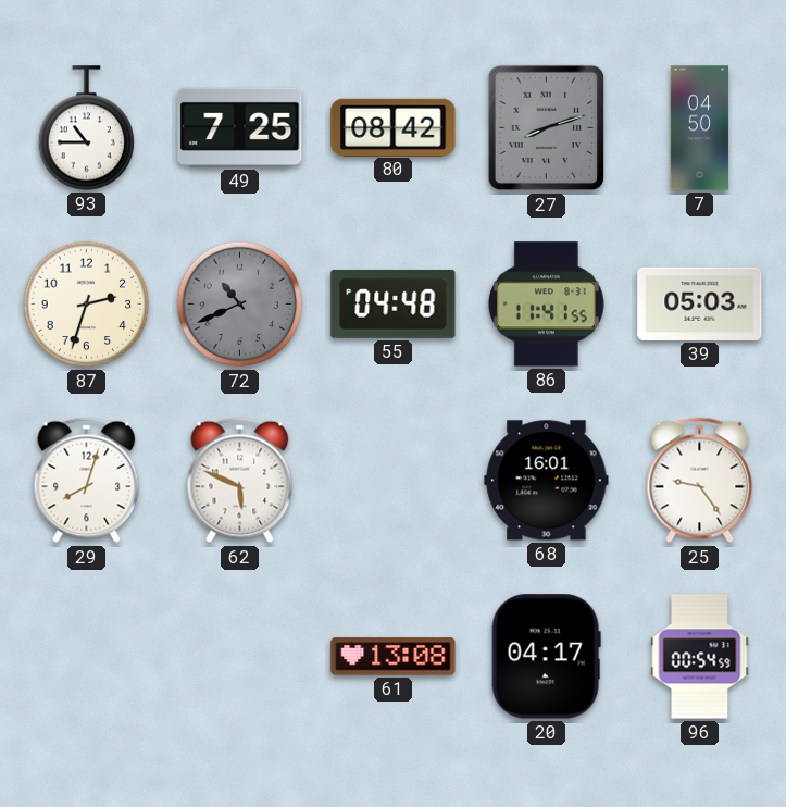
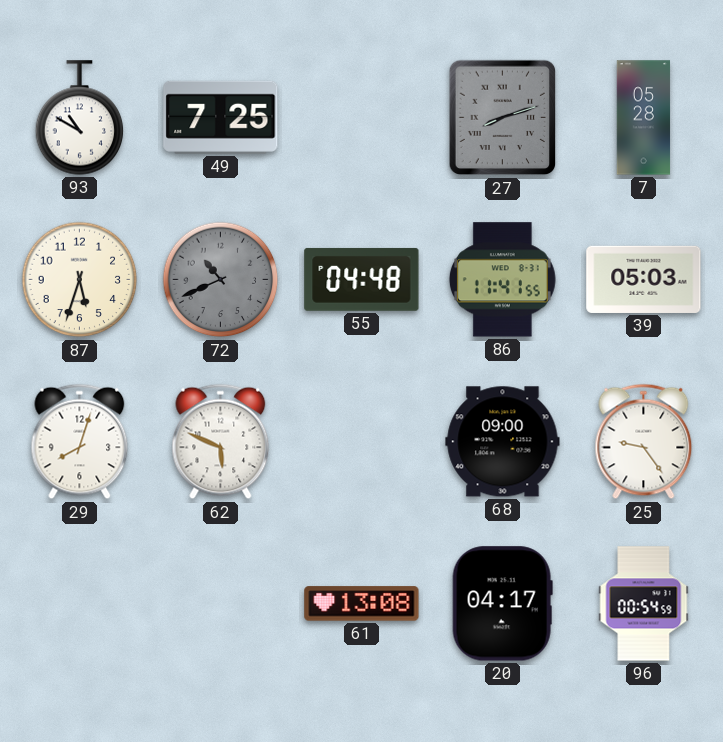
93: 10:45 -> 10:50
80: 08:42 -> none
7: 04:50 -> 05:28
87: 2:33 -> 5:33
68: 16:01 -> 09:00
